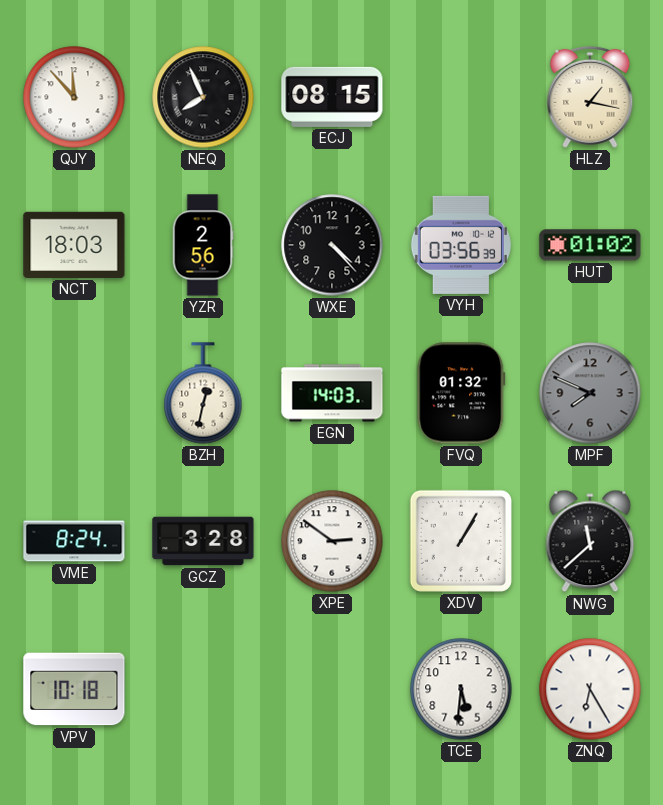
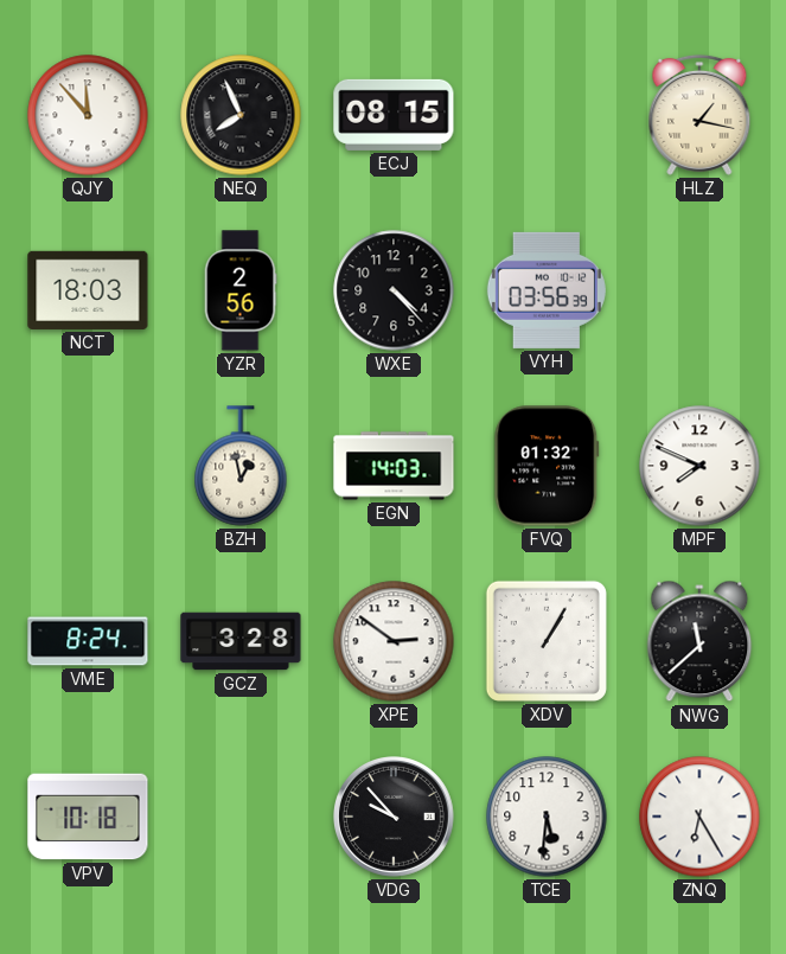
HUT: 01:02 -> none
BZH: 12:32 -> 12:58
MPF dial: grey -> white
VDG: none -> 9:53
